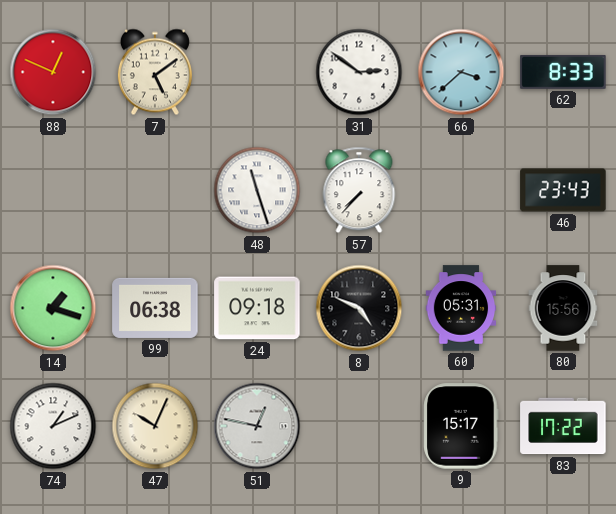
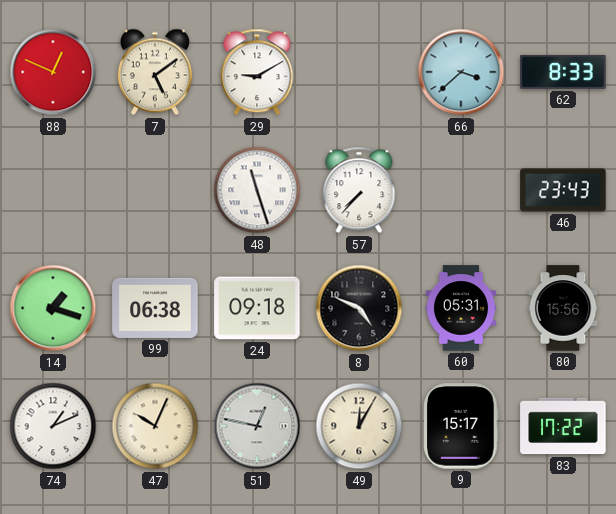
29: none -> 9:10
31: 2:51 -> none
49: none -> 12:05
